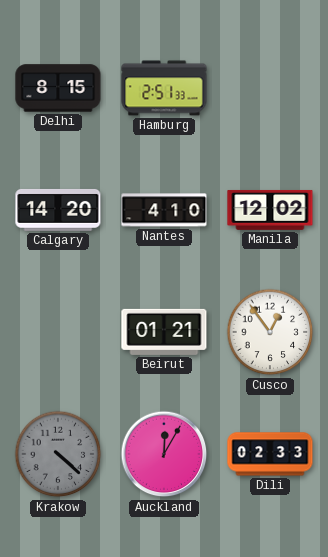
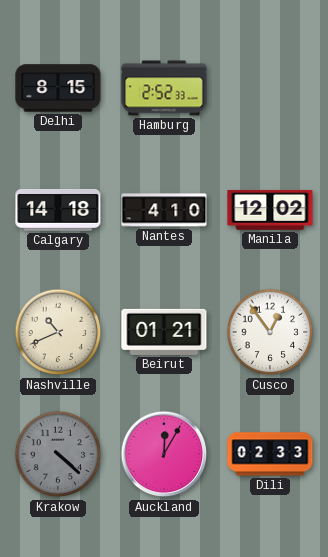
Hamburg: 2:51 -> 2:52
Calgary: 14:20 -> 14:18
Nashville: none -> 10:41
